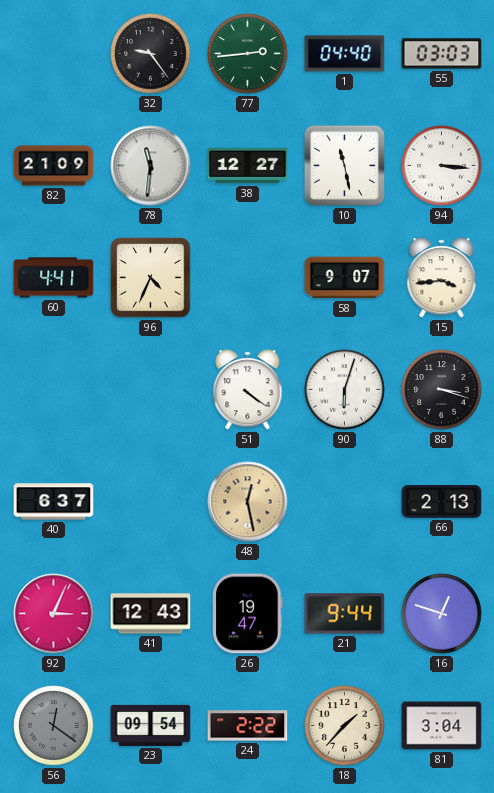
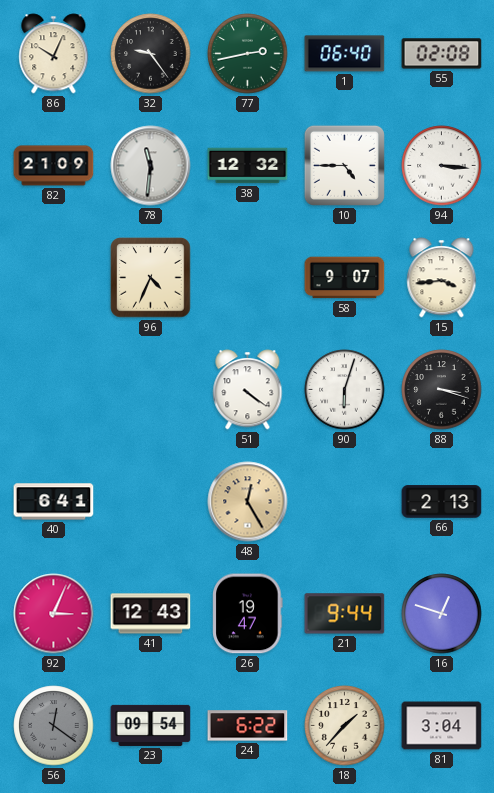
86: none -> 10:04
77: 2:44 -> 2:43
1: 04:40 -> 06:40
55: 03:03 -> 02:08
38: 12:27 -> 12:32
10: 11:28 -> 4:45
60: 4:41 -> none
40: 6:37 -> 6:41
48: 12:28 -> 12:25
24: 2:22 -> 6:22
